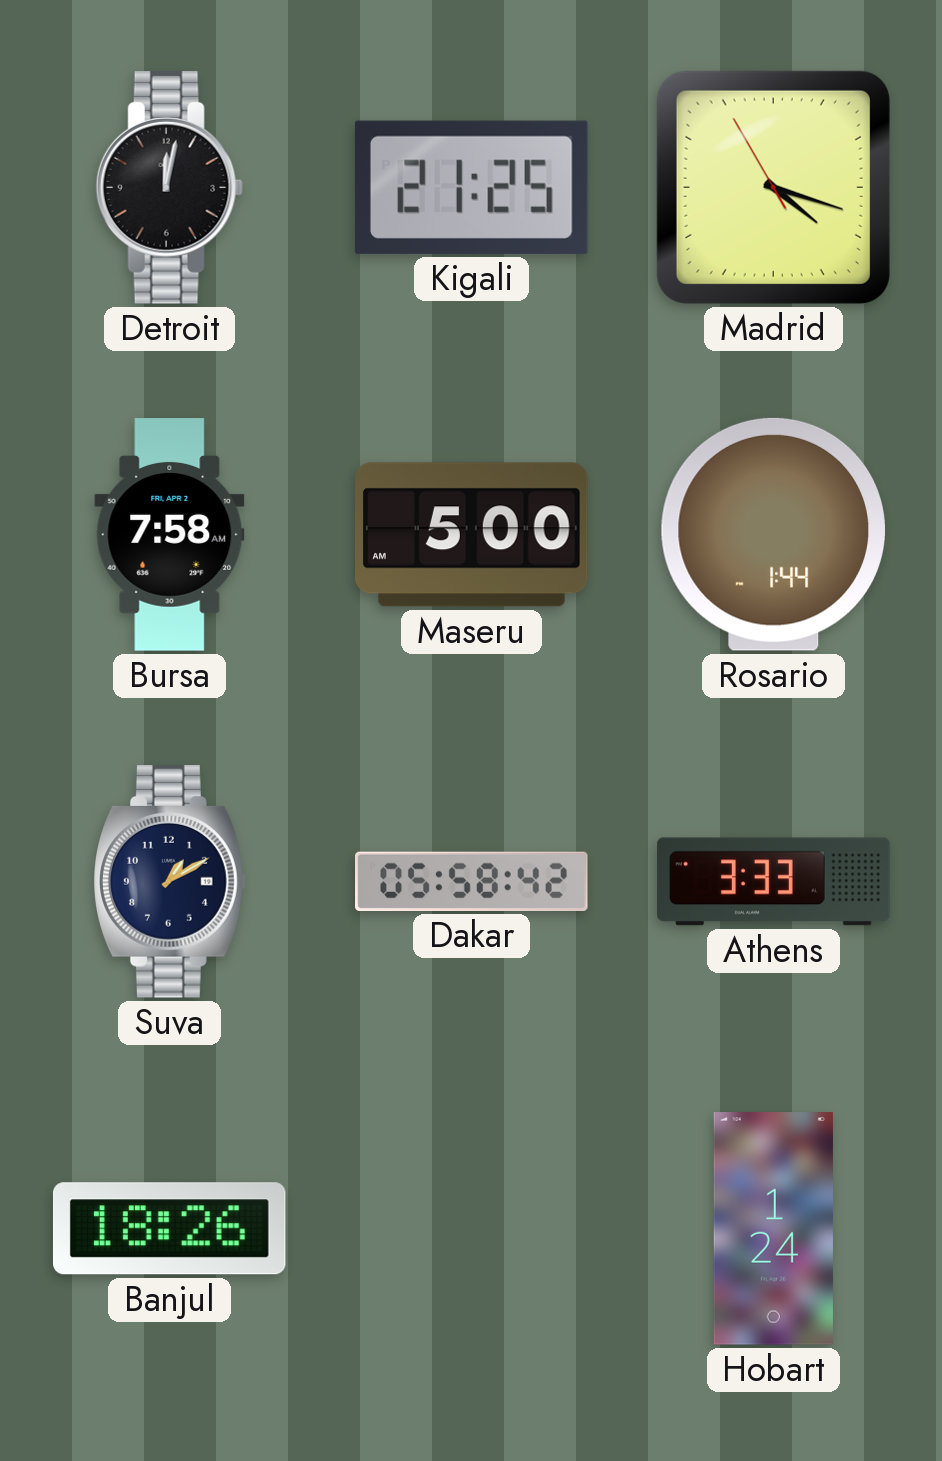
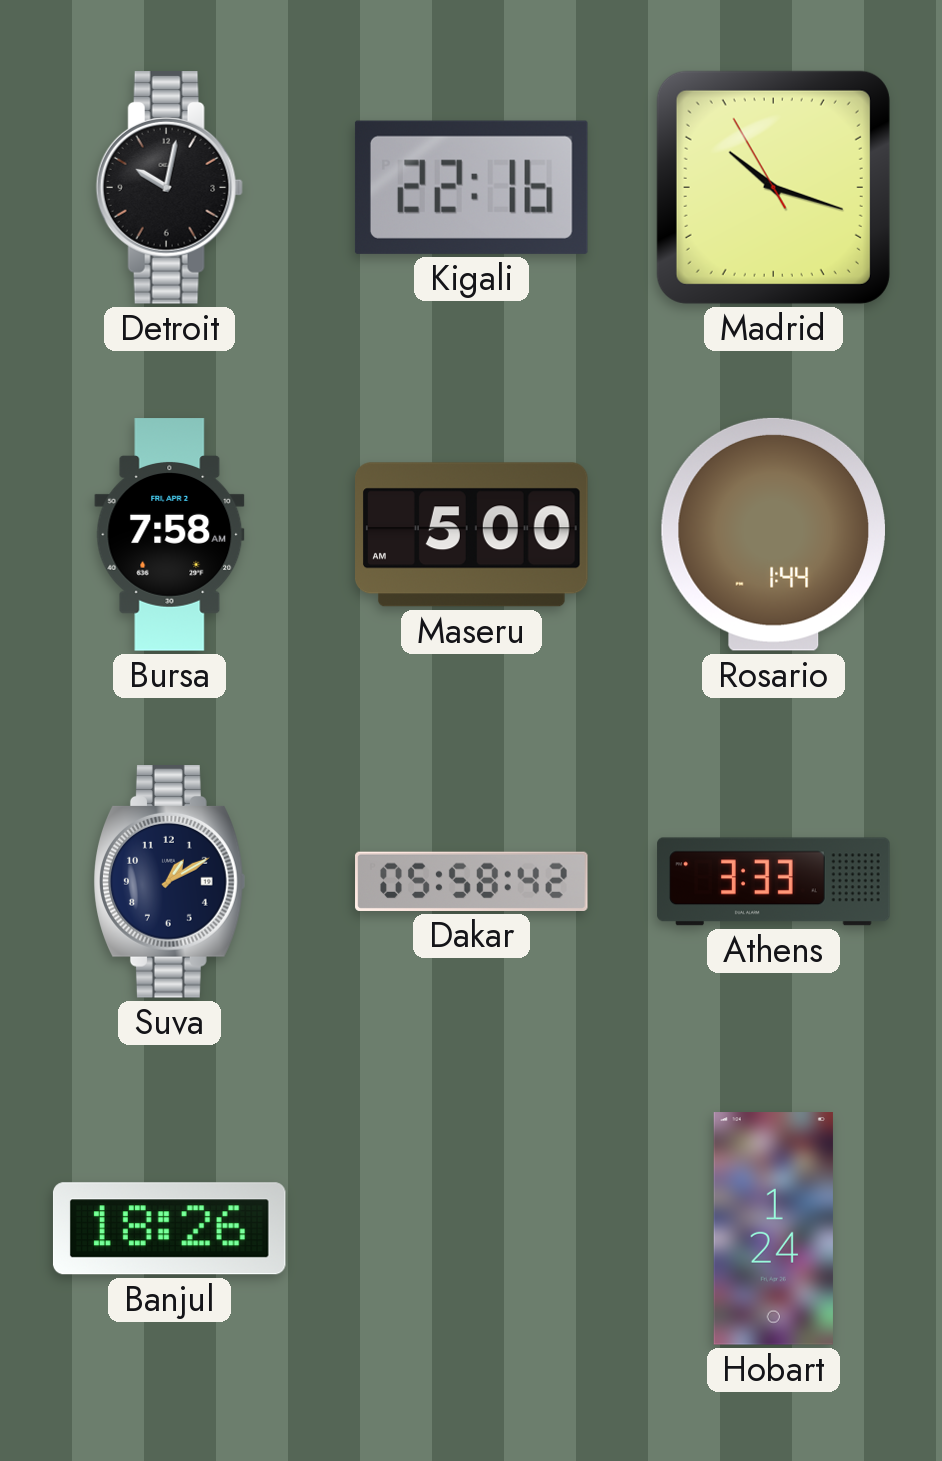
Detroit: 12:02 -> 10:02
Kigali: 21:25 -> 22:16
Madrid: 4:17 -> 10:17
